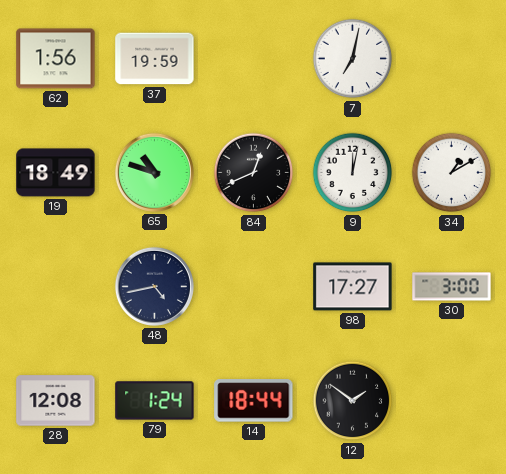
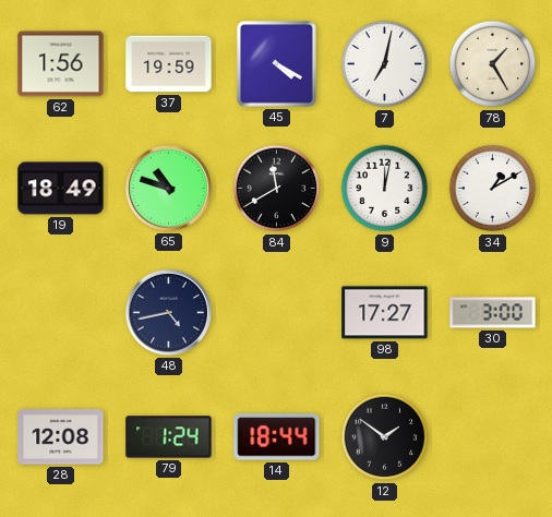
45: none -> 4:20
78: none -> 1:25
84: 12:41 -> 11:40
